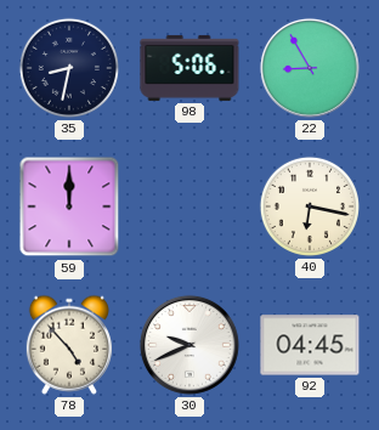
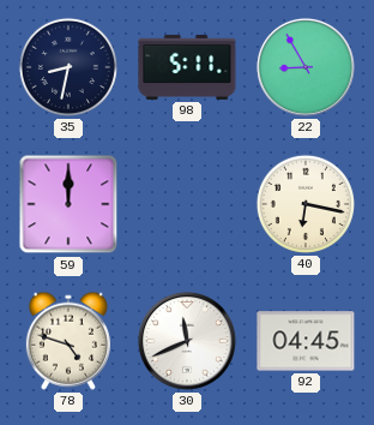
98: 5:06 -> 5:11
78: 4:53 -> 4:48
30: 9:41 -> 11:41
